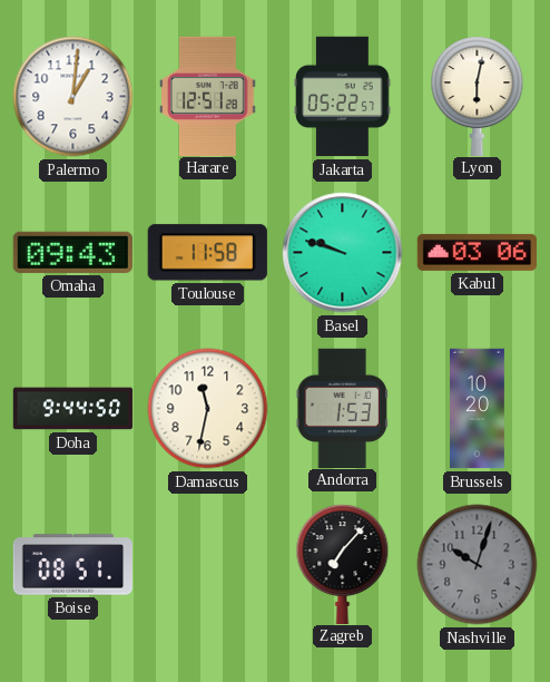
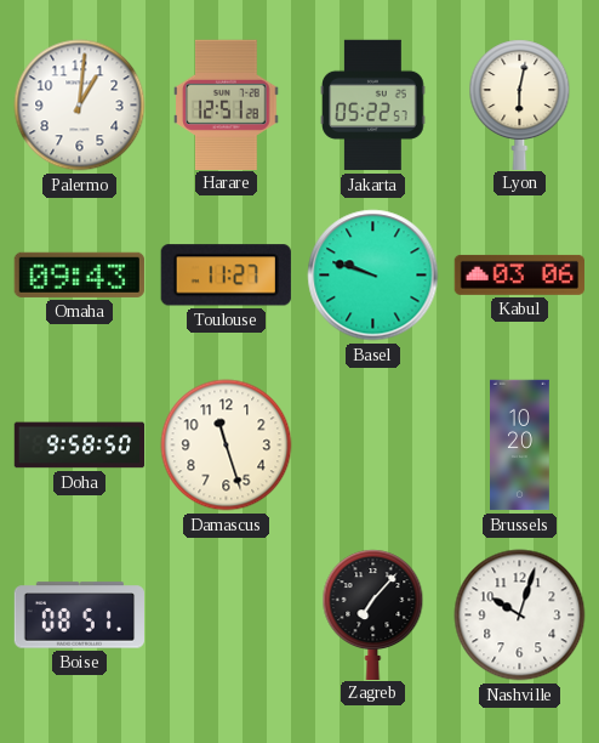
Toulouse: 11:58 -> 11:27
Doha: 9:44 -> 9:58
Damascus: 11:32 -> 11:27
Andorra: 1:53 -> none
Nashville dial: grey -> white
